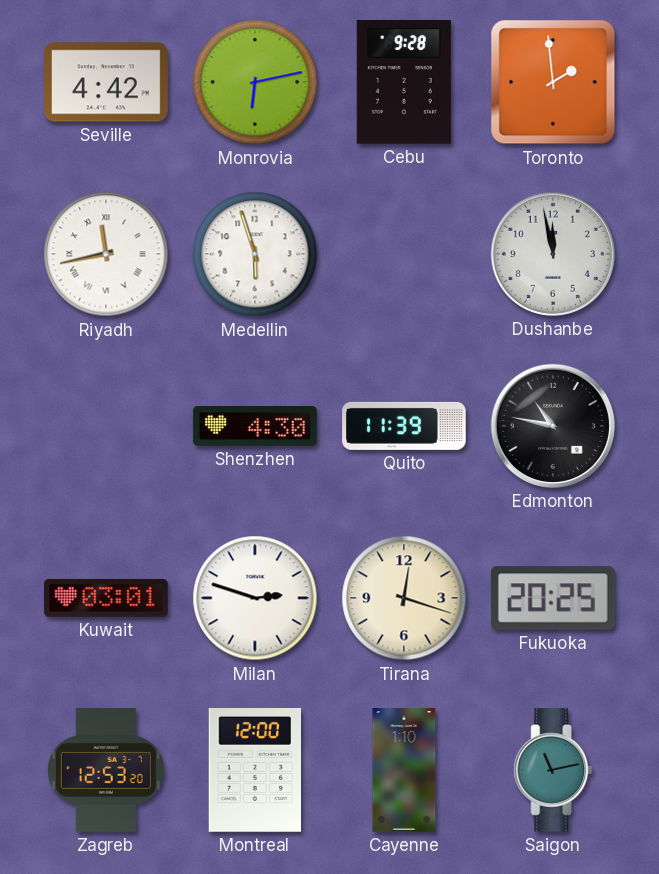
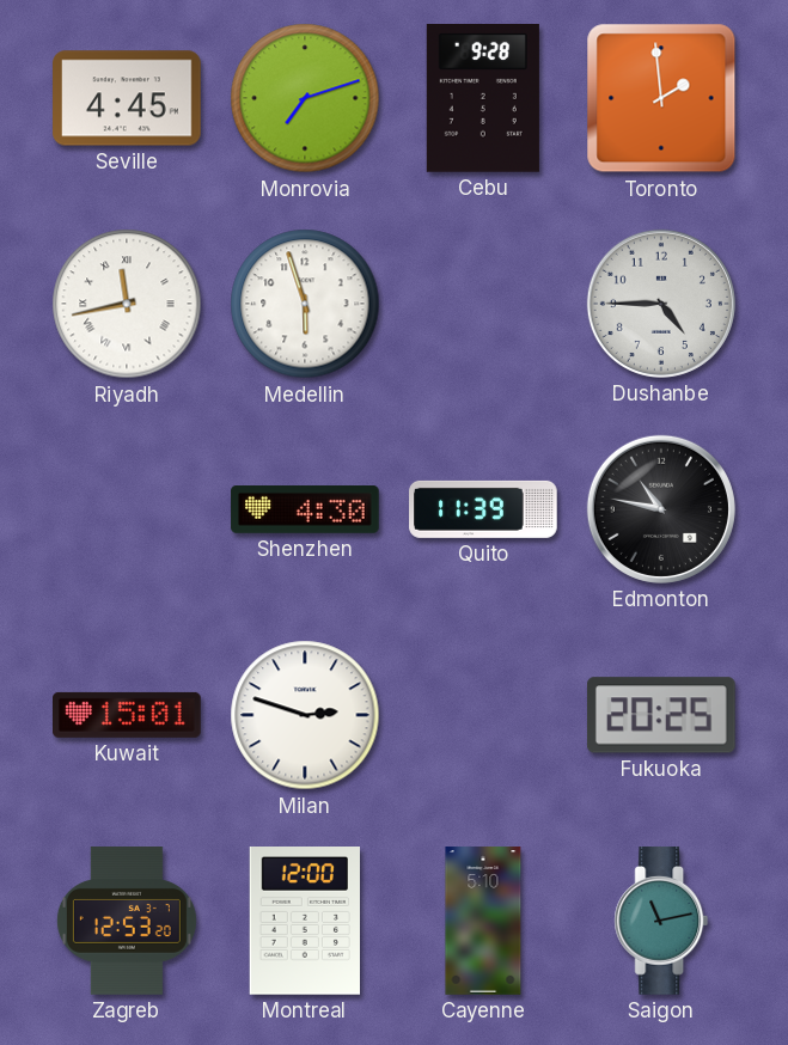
Seville: 4:42 -> 4:45
Monrovia: 6:13 -> 7:12
Dushanbe: 11:58 -> 4:45
Kuwait: 03:01 -> 15:01
Tirana: 12:18 -> none
Cayenne: 1:10 -> 5:10
